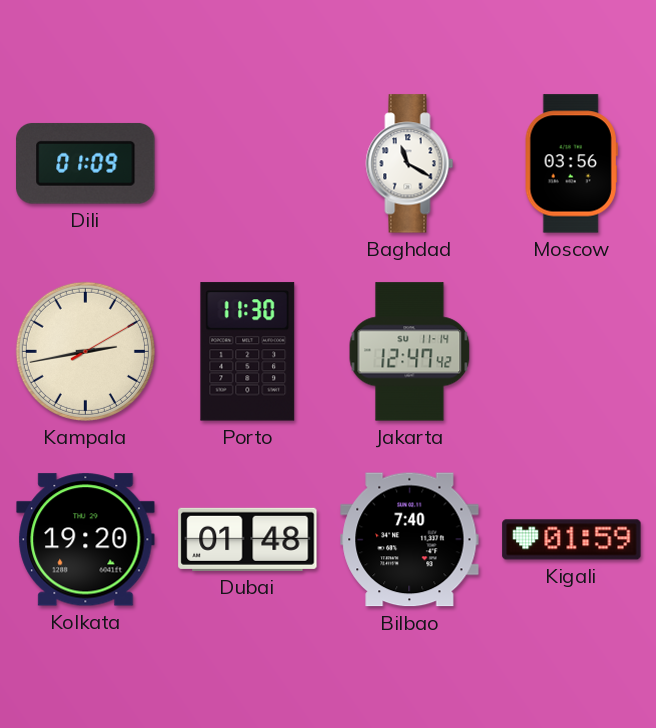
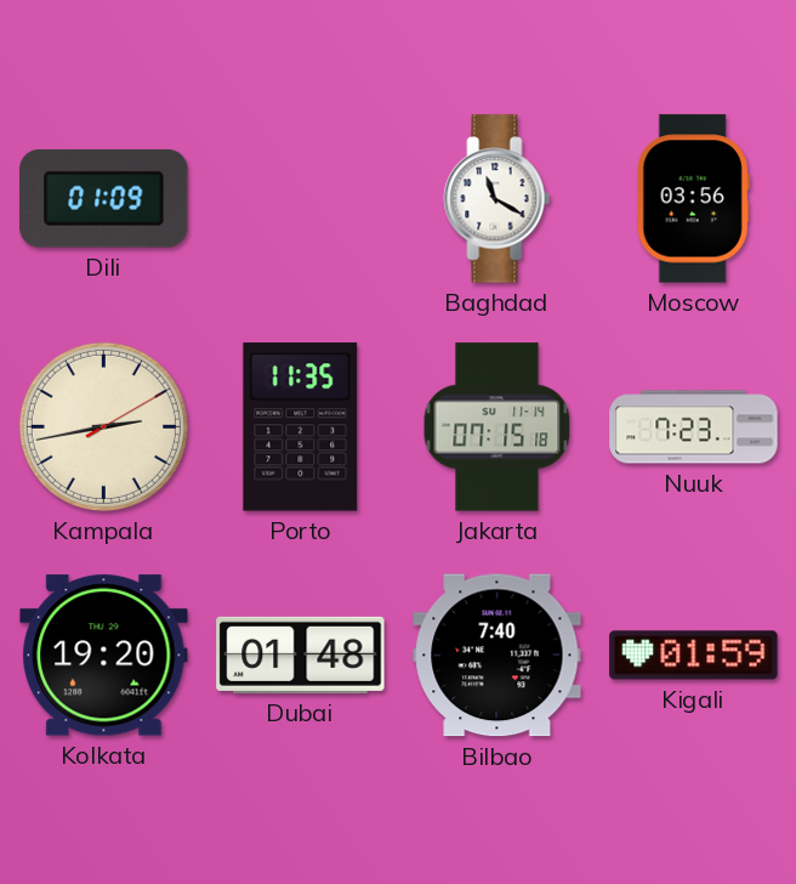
Porto: 11:30 -> 11:35
Jakarta: 12:47 -> 07:15
Nuuk: none -> 7:23
